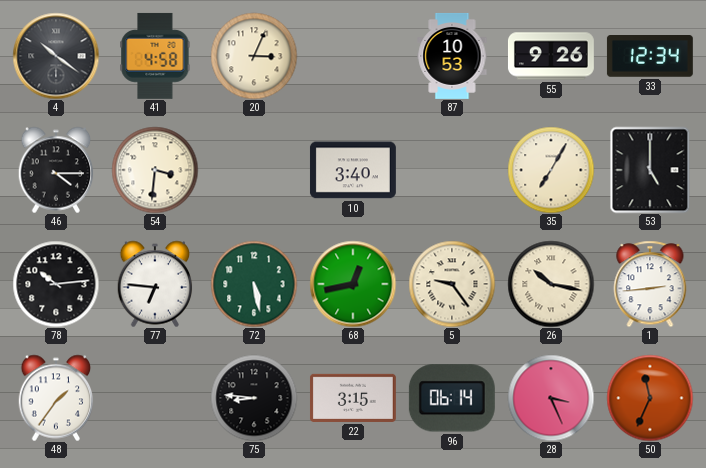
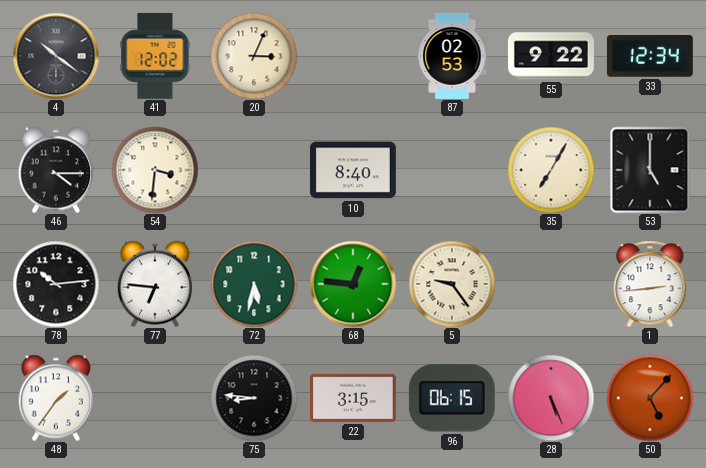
41: 4:58 -> 12:02
87: 10:53 -> 02:53
55: 9:26 -> 9:22
10: 3:40 -> 8:40
72: 5:28 -> 5:32
68: 12:43 -> 12:46
26: 10:17 -> none
96: 06:14 -> 06:15
28: 3:26 -> 5:26
50: 11:34 -> 5:07
